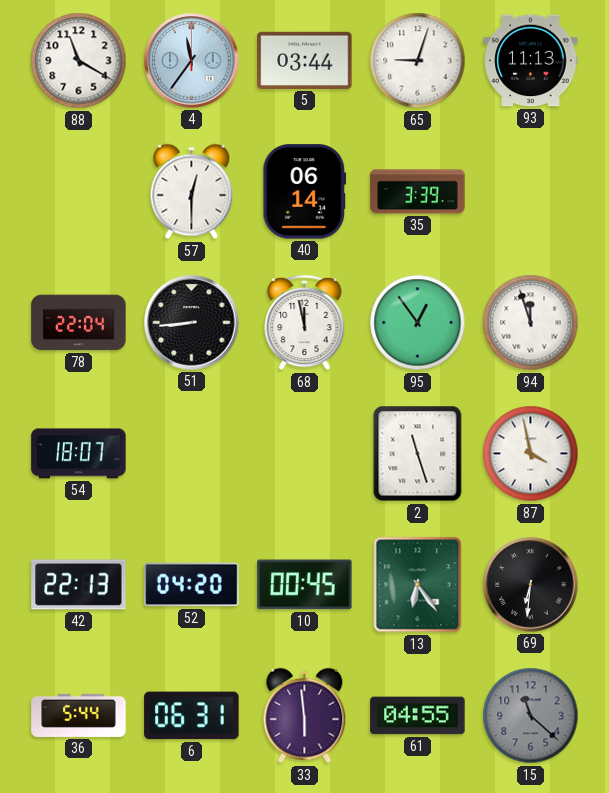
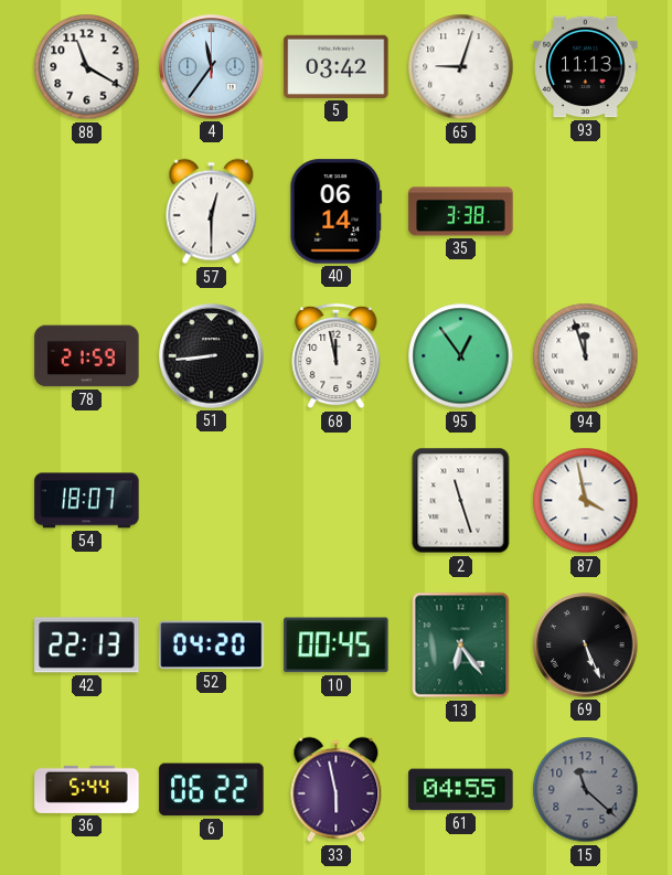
5: 03:44 -> 03:42
35: 3:39 -> 3:38
78: 22:04 -> 21:59
69: 6:31 -> 5:26
6: 06:31 -> 06:22
33: 5:59 -> 5:58
